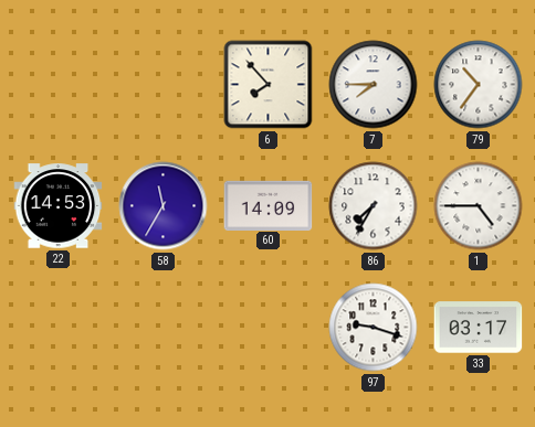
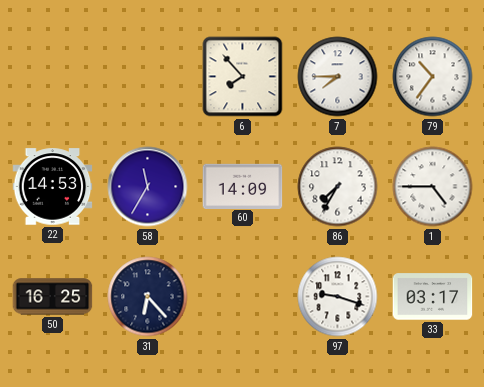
50: none -> 16:25
31: none -> 6:23
